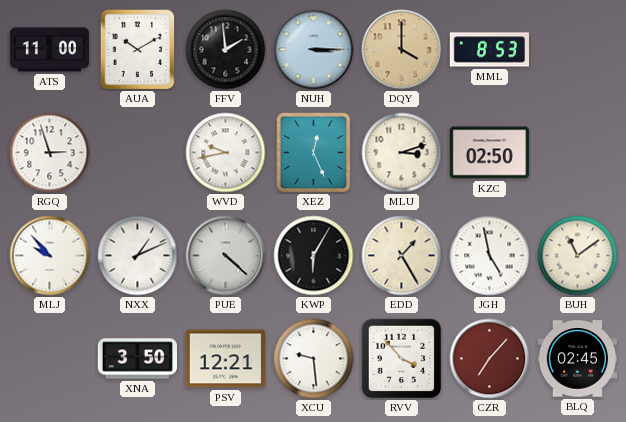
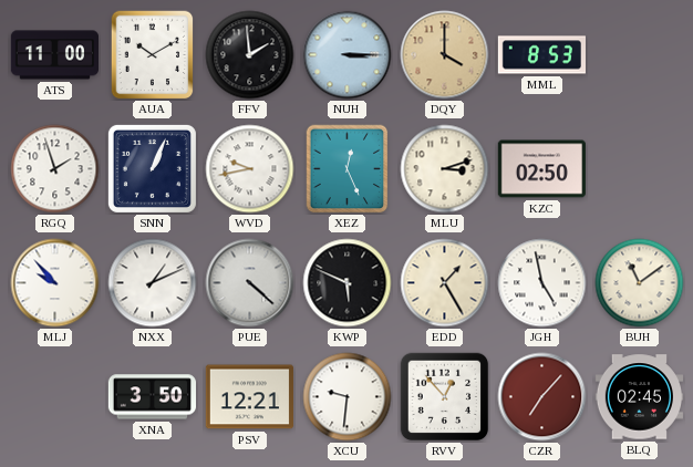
RGQ: 2:57 -> 1:57
SNN: none -> 1:04
KWP: 6:05 -> 5:49
XCU: 9:29 -> 9:31
RVV: 3:53 -> 12:53
